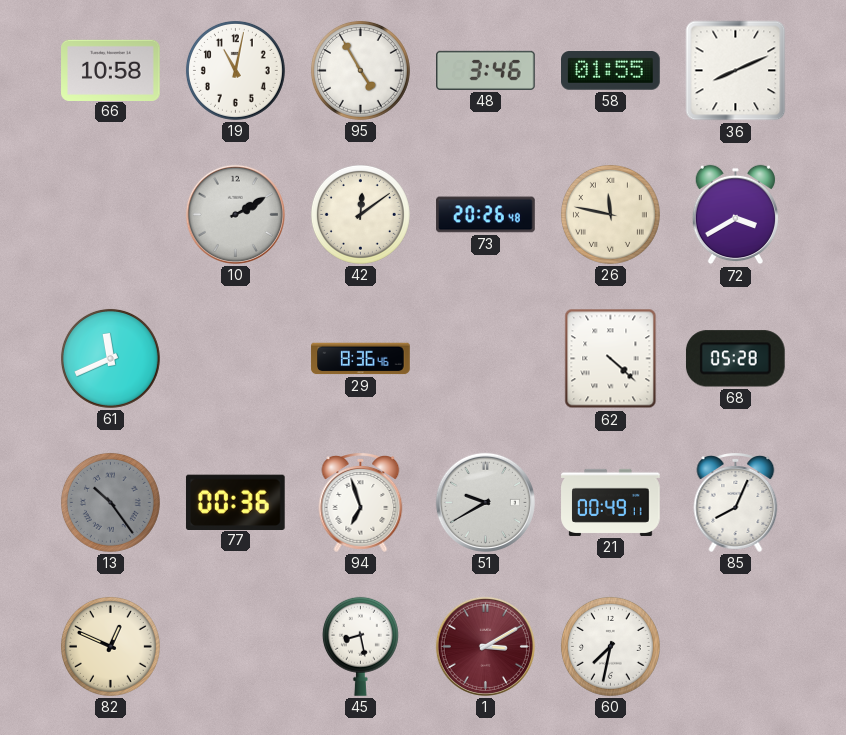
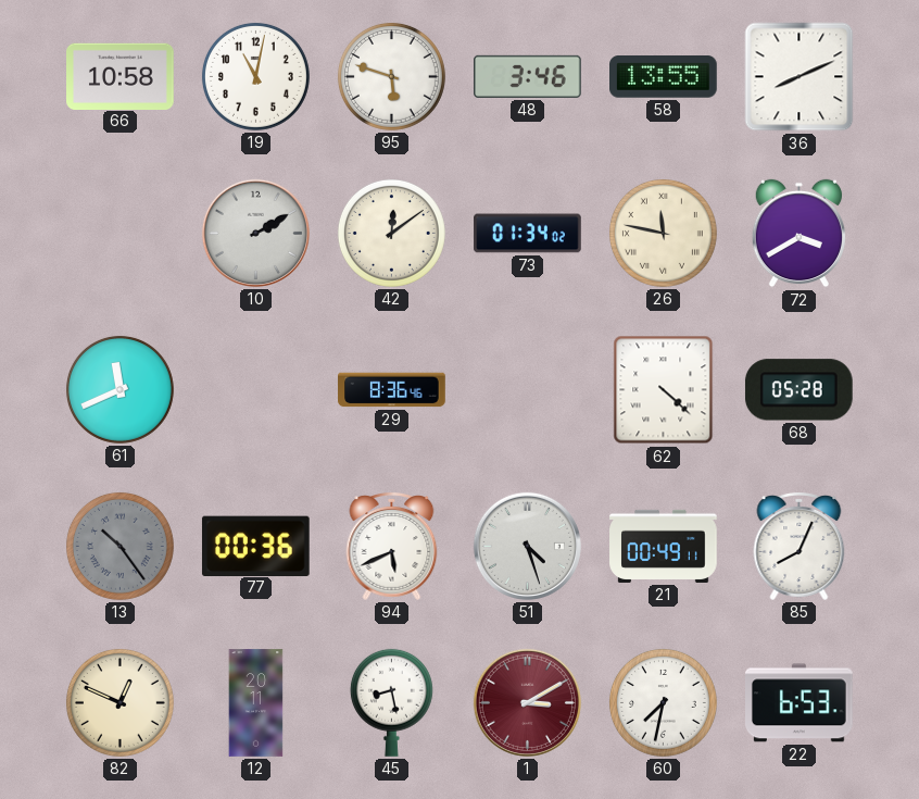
95: 4:55 -> 5:48
58: 01:55 -> 13:55
73: 20:26 -> 01:34
94: 6:57 -> 5:41
51: 9:40 -> 4:27
12: none -> 20:11
22: none -> 6:53
